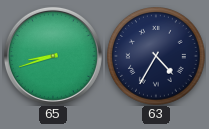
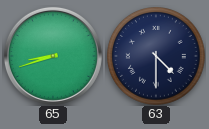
63: 4:35 -> 4:30
